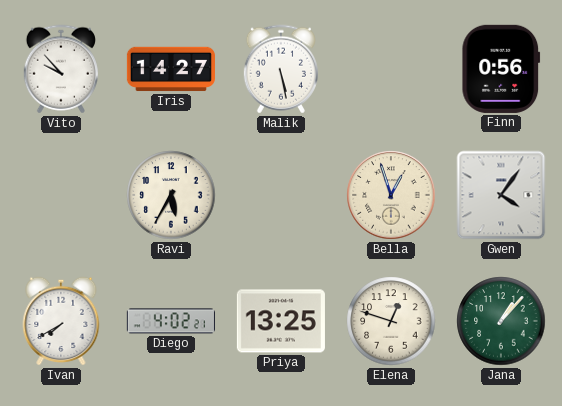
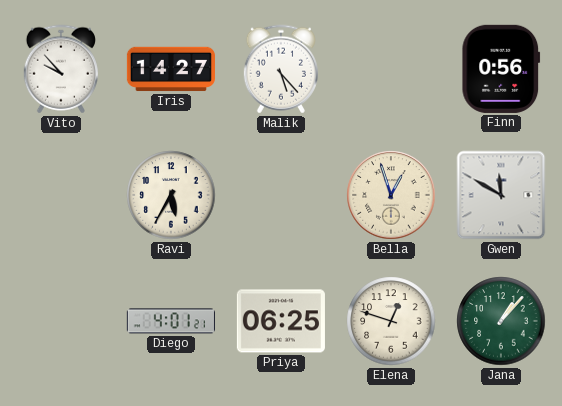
Malik: 5:28 -> 5:23
Gwen: 4:06 -> 11:50
Ivan: 7:40 -> none
Diego: 4:02 -> 4:01
Priya: 13:25 -> 06:25
